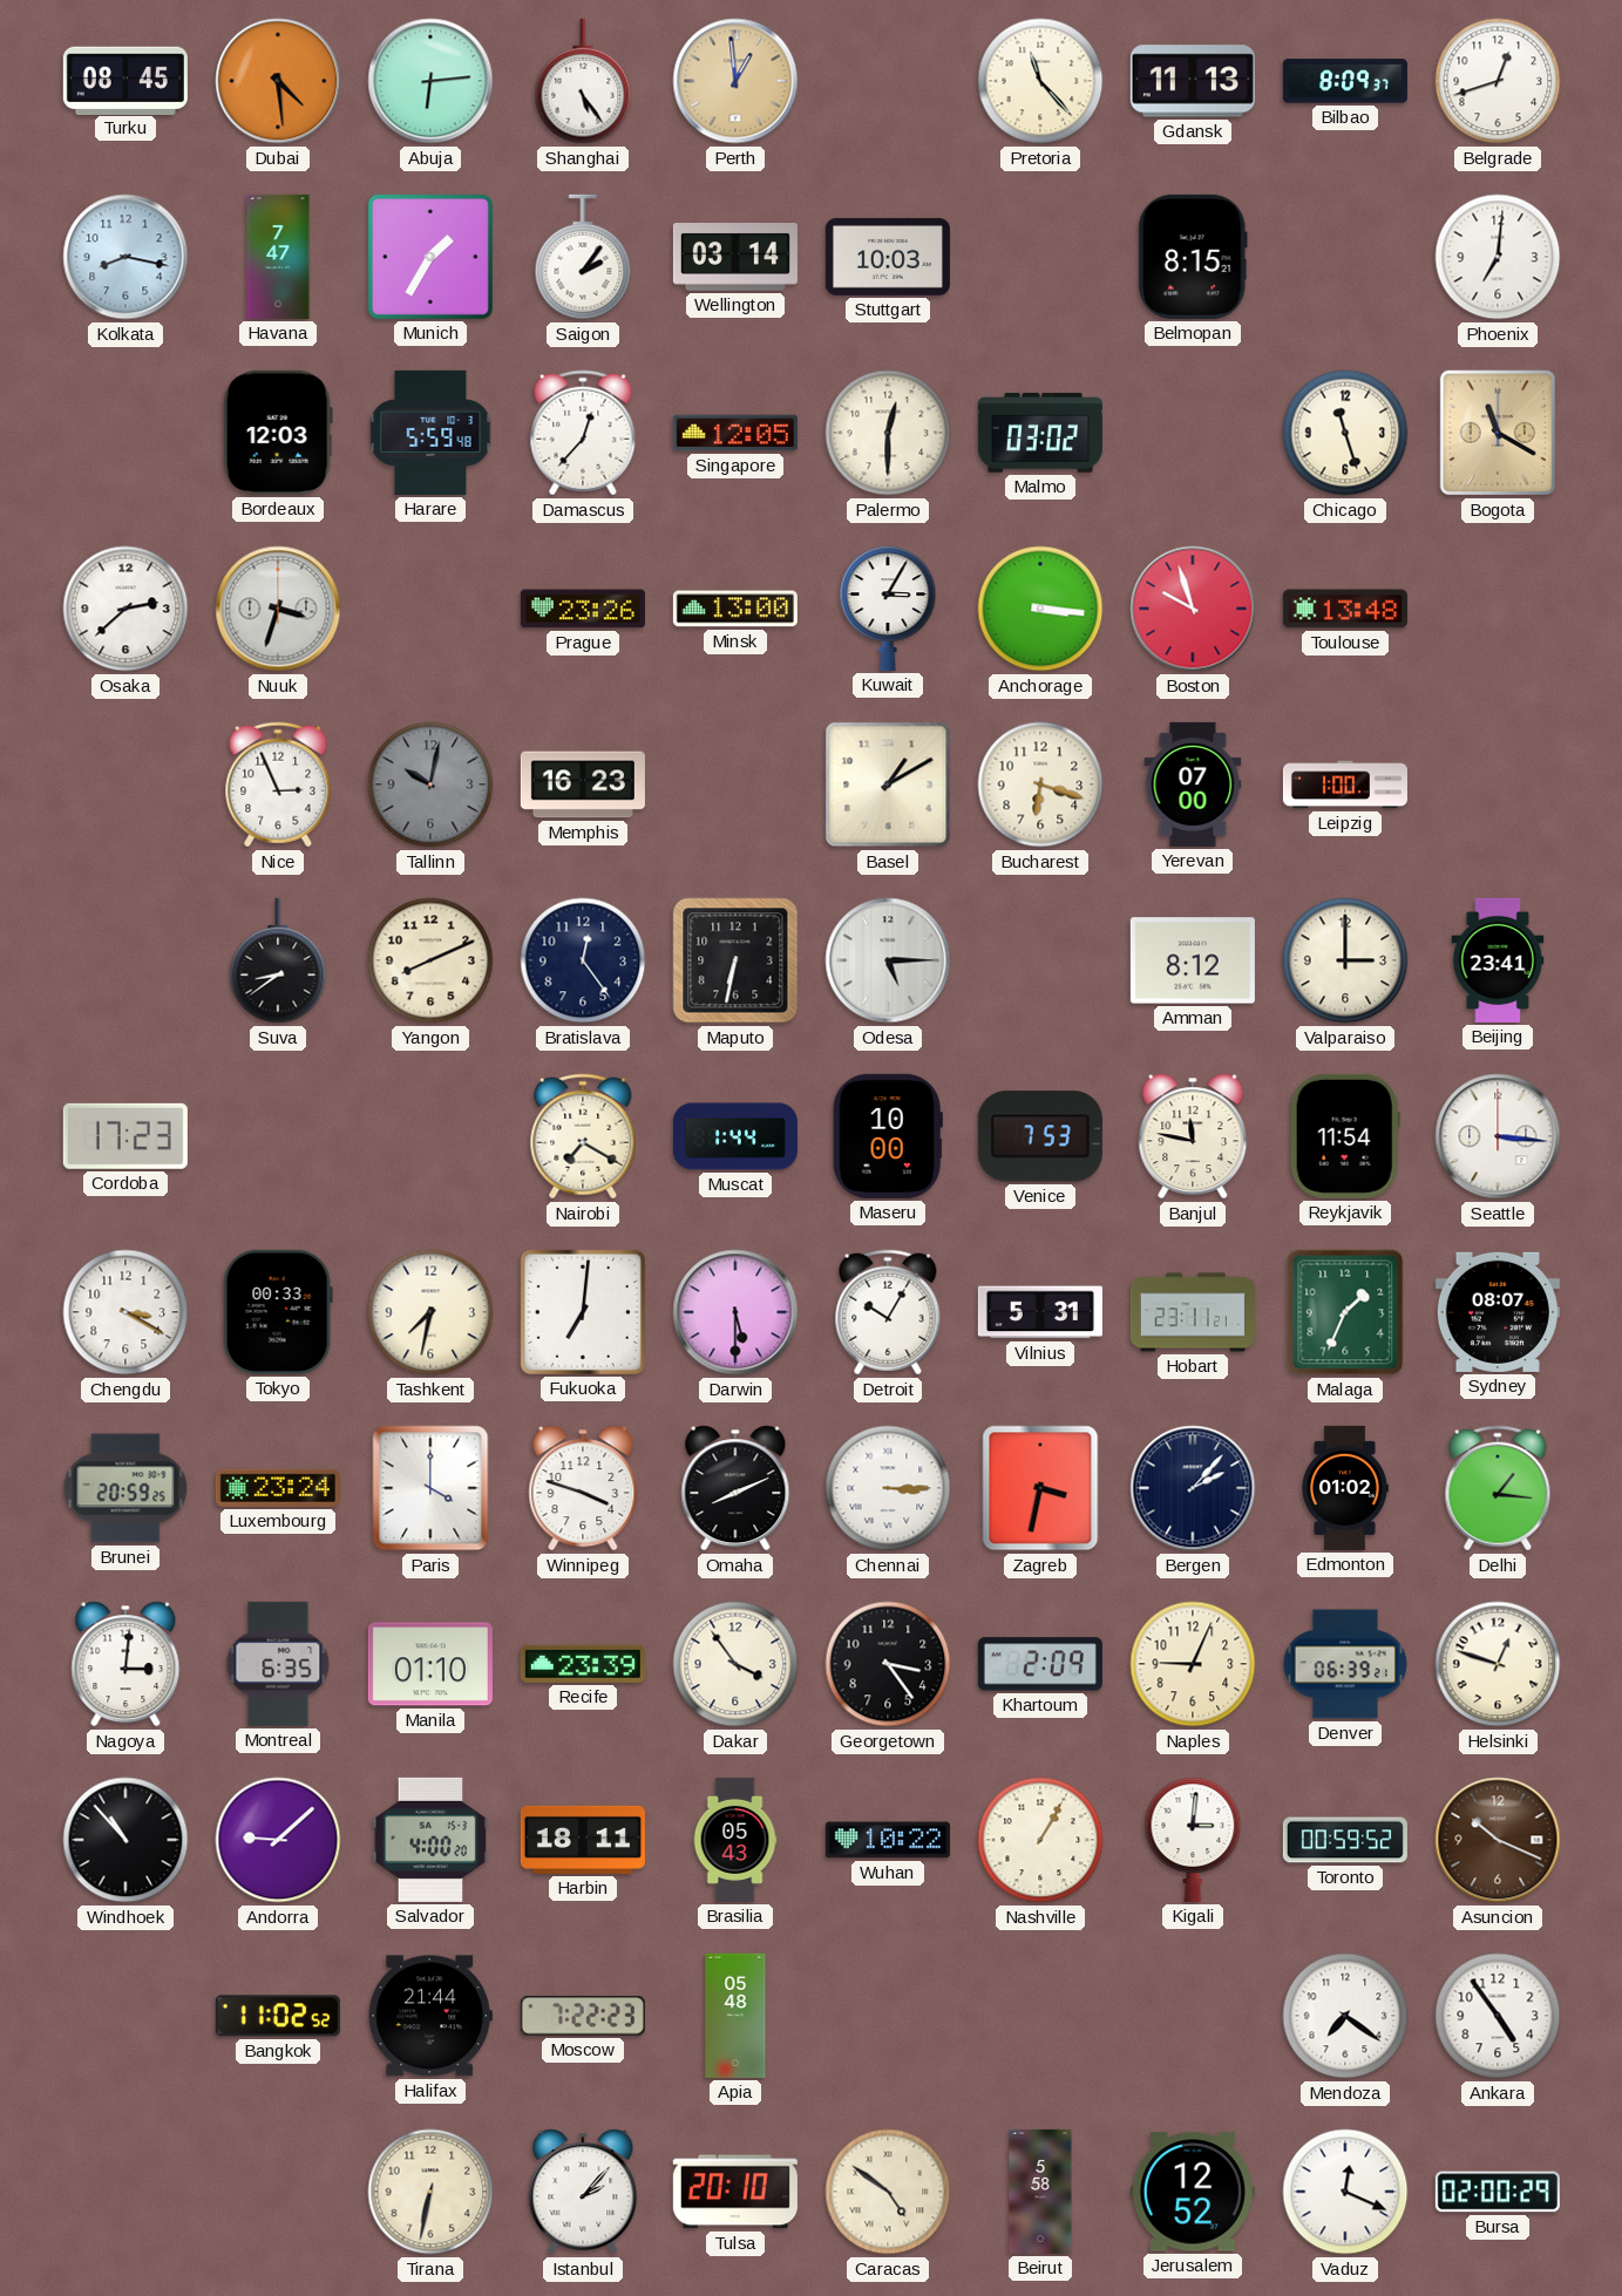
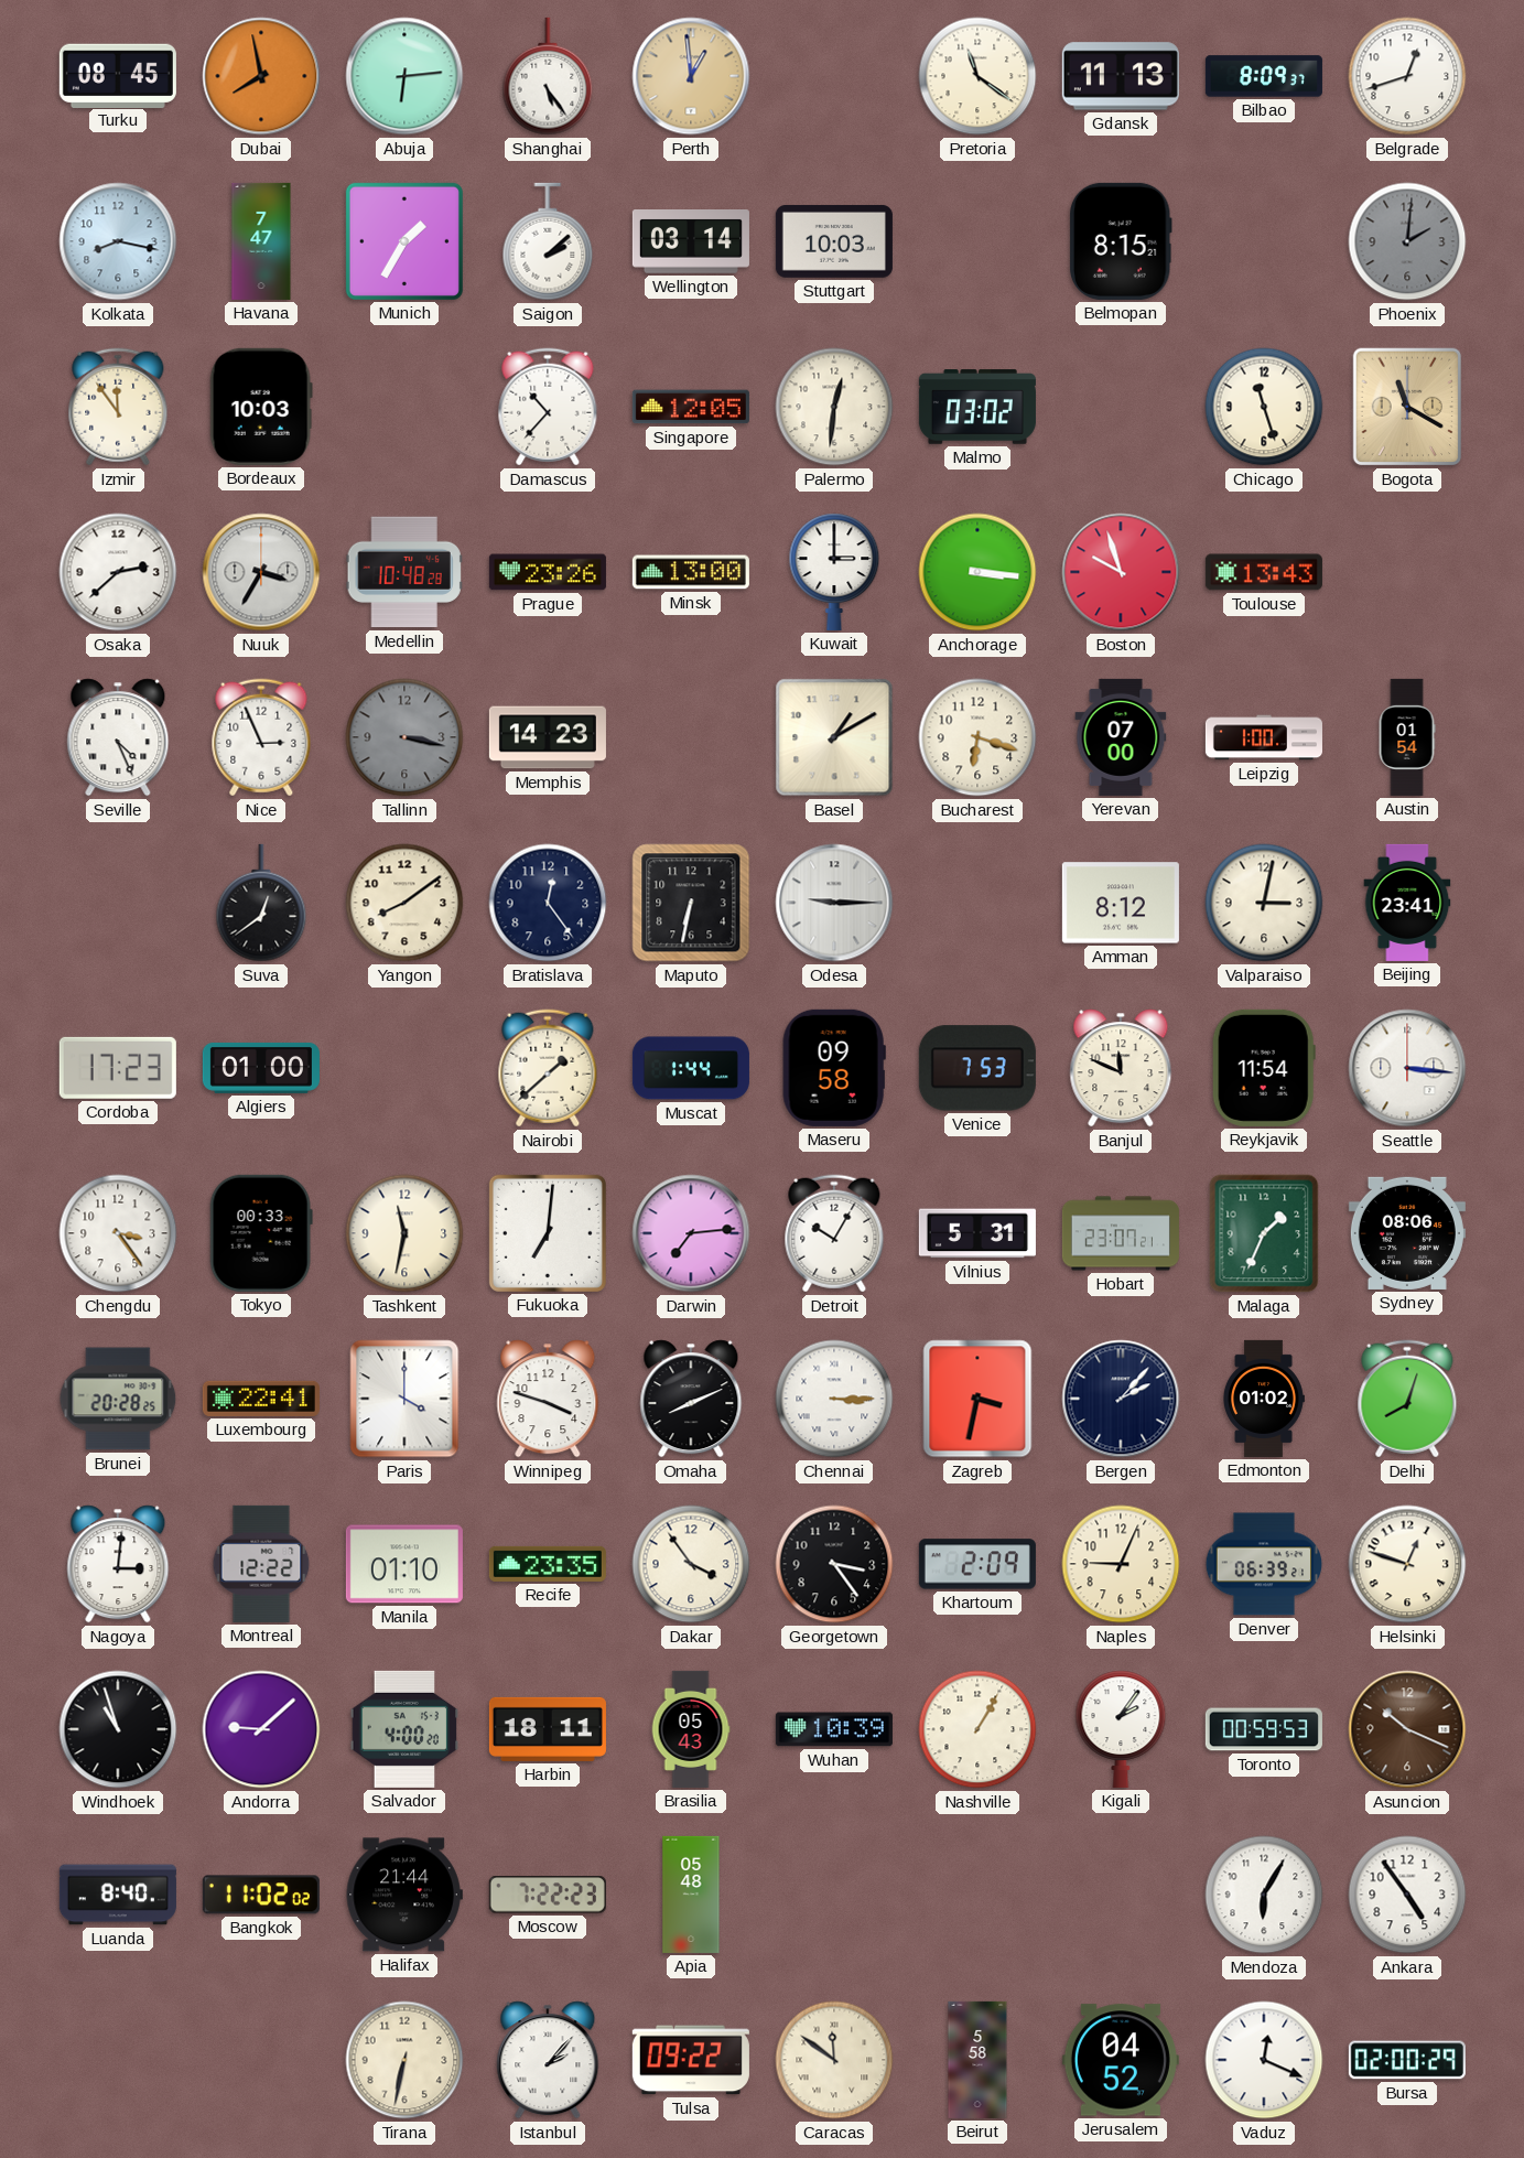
Dubai: 4:29 -> 7:58
Pretoria: 11:23 -> 11:21
Saigon: 2:06 -> 2:08
Phoenix: 7:01 -> 2:01
Phoenix dial: white -> grey
Izmir: none -> 11:54
Bordeaux: 12:03 -> 10:03
Harare: 5:59 -> none
Damascus: 12:37 -> 10:37
Palermo: 12:30 -> 12:31
Nuuk: 3:33 -> 3:35
Medellin: none -> 10:48
Kuwait: 3:05 -> 3:00
Toulouse: 13:48 -> 13:43
Seville: none -> 4:26
Tallinn: 10:02 -> 3:17
Memphis: 16:23 -> 14:23
Austin: none -> 01:54
Suva: 8:39 -> 12:39
Yangon: 8:11 -> 8:09
Odesa: 5:15 -> 9:15
Valparaiso: 3:00 -> 3:02
Algiers: none -> 01:00
Nairobi: 7:20 -> 1:38
Maseru: 10:00 -> 09:58
Banjul: 11:47 -> 11:49
Chengdu: 3:20 -> 3:24
Tashkent: 7:32 -> 11:32
Darwin: 5:30 -> 7:14
Hobart: 23:11 -> 23:07
Sydney: 08:07 -> 08:06
Brunei: 20:59 -> 20:28
Luxembourg: 23:24 -> 22:41
Delhi: 1:16 -> 8:03
Montreal: 6:35 -> 12:22
Recife: 23:39 -> 23:35
Windhoek: 10:53 -> 10:57
Wuhan: 10:22 -> 10:39
Kigali: 3:01 -> 2:06
Toronto: 00:59:52 -> 00:59:53
Luanda: none -> 8:40
Bangkok: 11:02:52 -> 11:02:02
Mendoza: 7:21 -> 6:05
Tulsa: 20:10 -> 09:22
Caracas: 4:51 -> 11:51
Jerusalem: 12:52 -> 04:52
